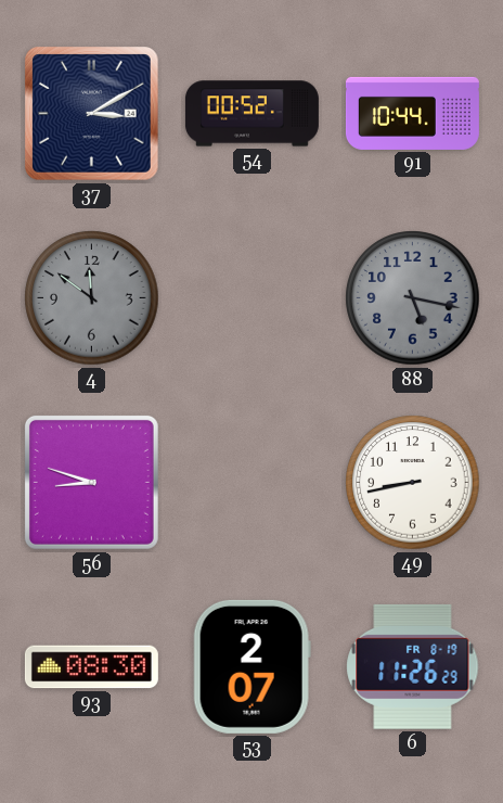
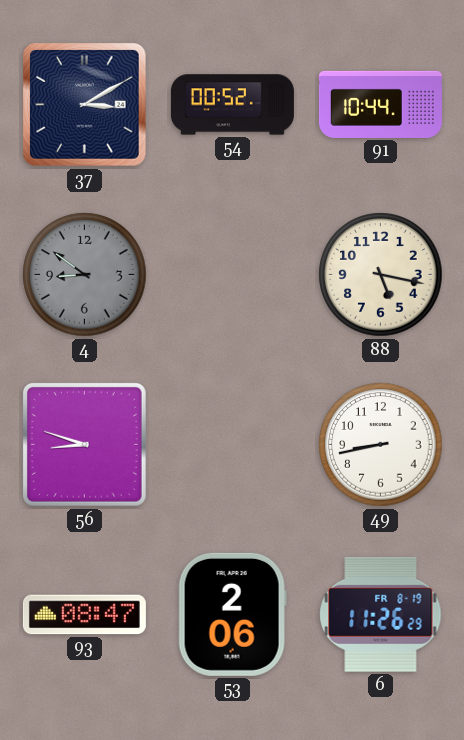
4: 11:51 -> 8:51
88 dial: grey -> cream
93: 08:30 -> 08:47
53: 2:07 -> 2:06
